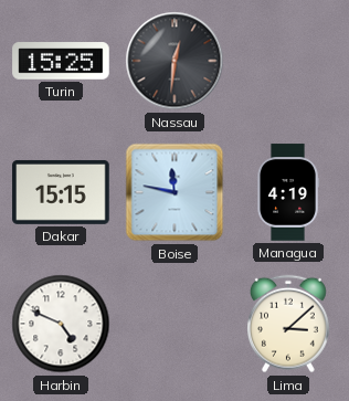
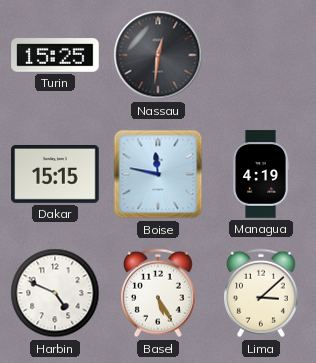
Basel: none -> 5:25
